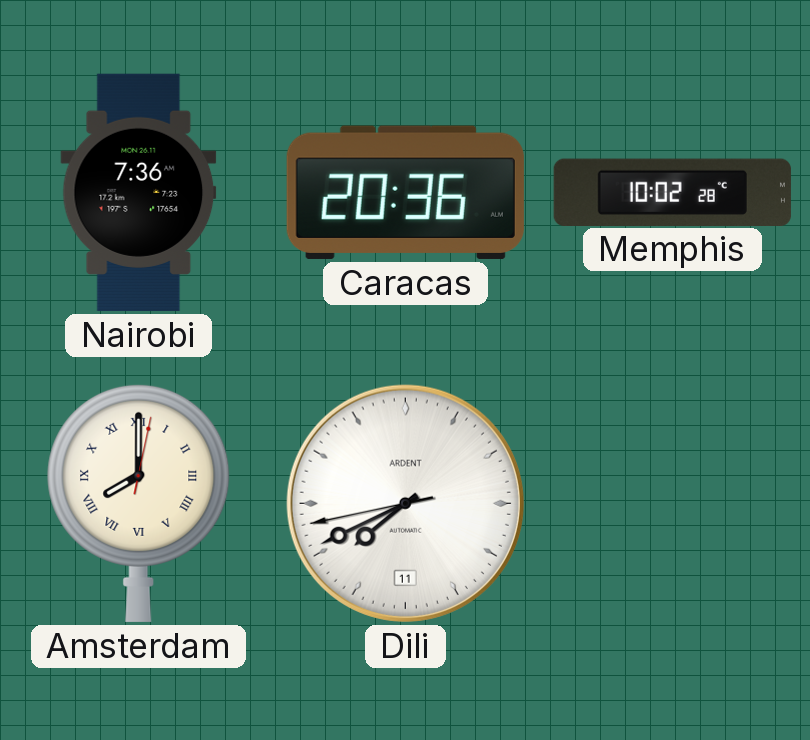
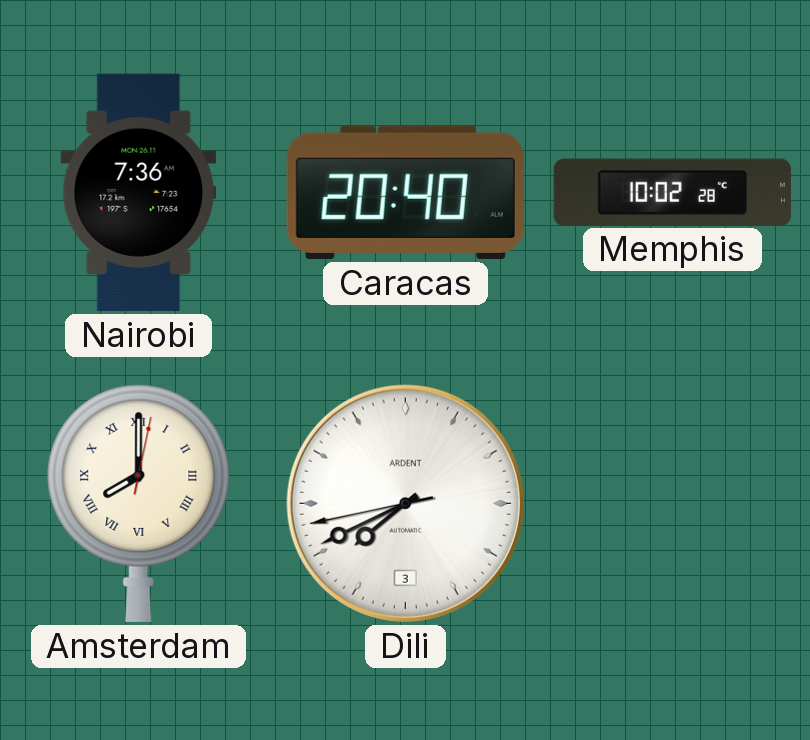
Caracas: 20:36 -> 20:40
Dili date: 11 -> 3
